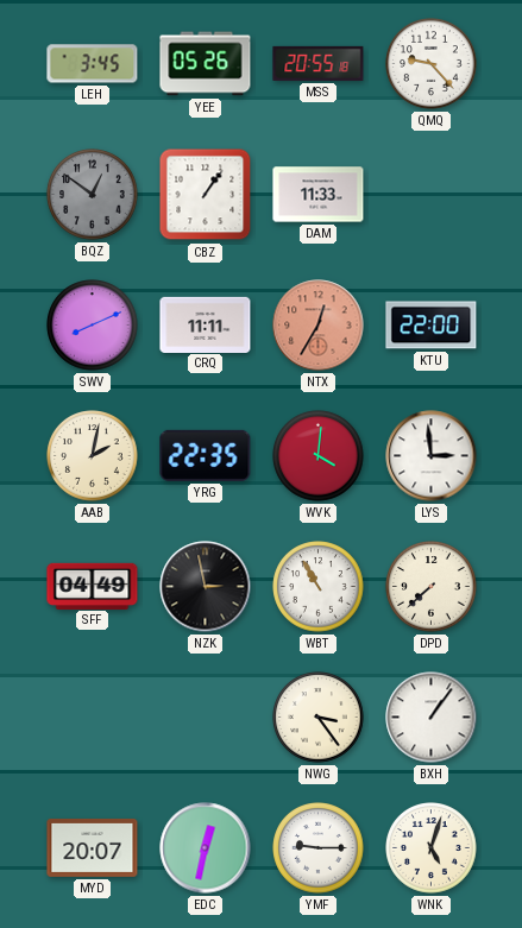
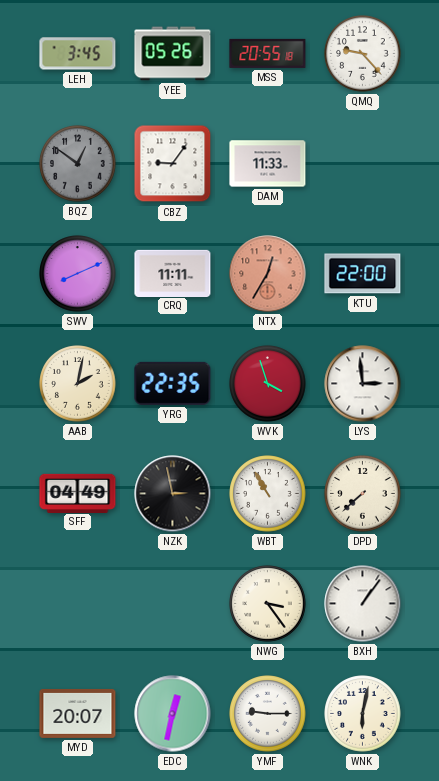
CBZ: 1:06 -> 9:06
WVK: 4:01 -> 3:57
WNK: 5:03 -> 6:02
